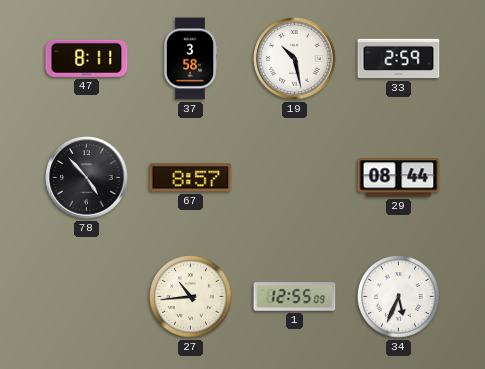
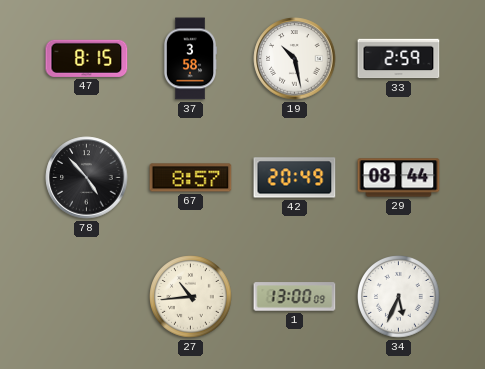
47: 8:11 -> 8:15
42: none -> 20:49
1: 12:55 -> 13:00
